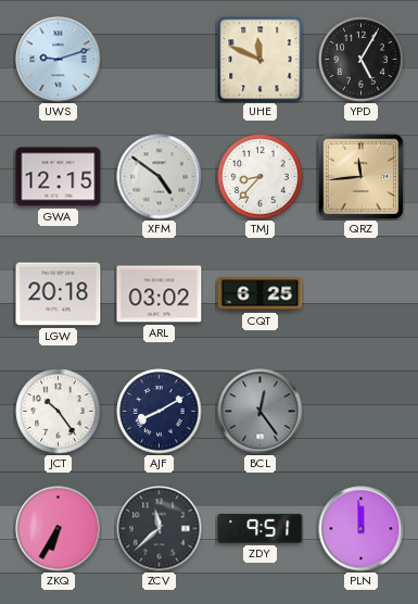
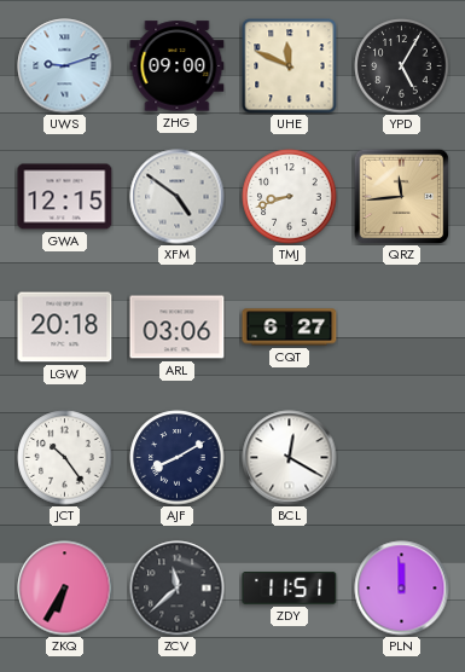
ZHG: none -> 09:00
TMJ: 8:37 -> 8:42
ARL: 03:02 -> 03:06
CQT: 6:25 -> 6:27
BCL: 12:24 -> 12:20
BCL dial: grey -> white
ZDY: 9:51 -> 11:51
